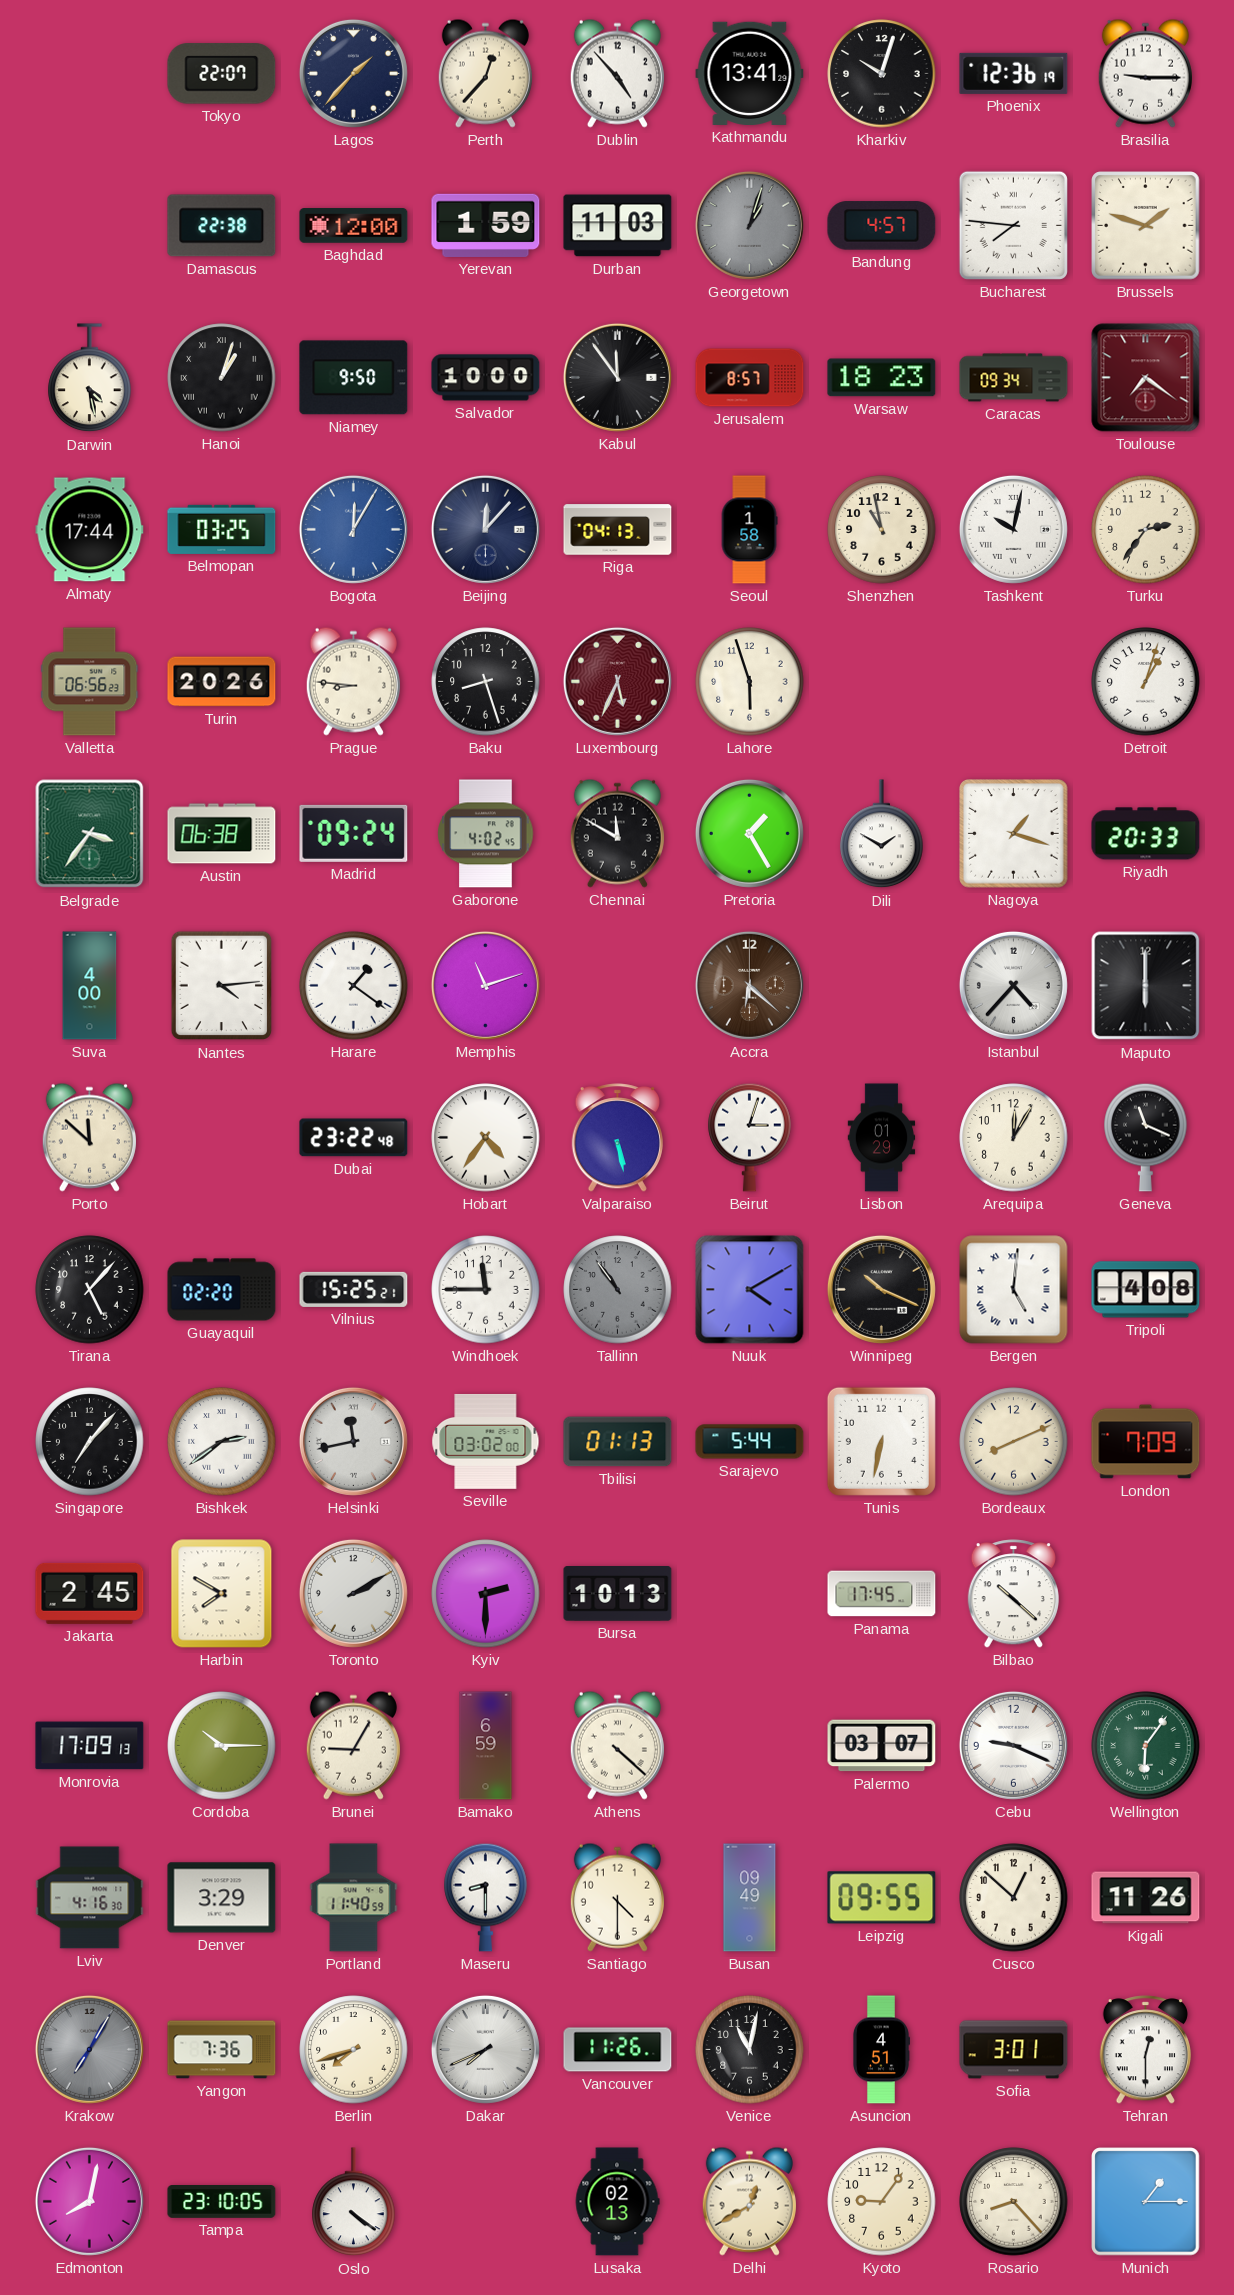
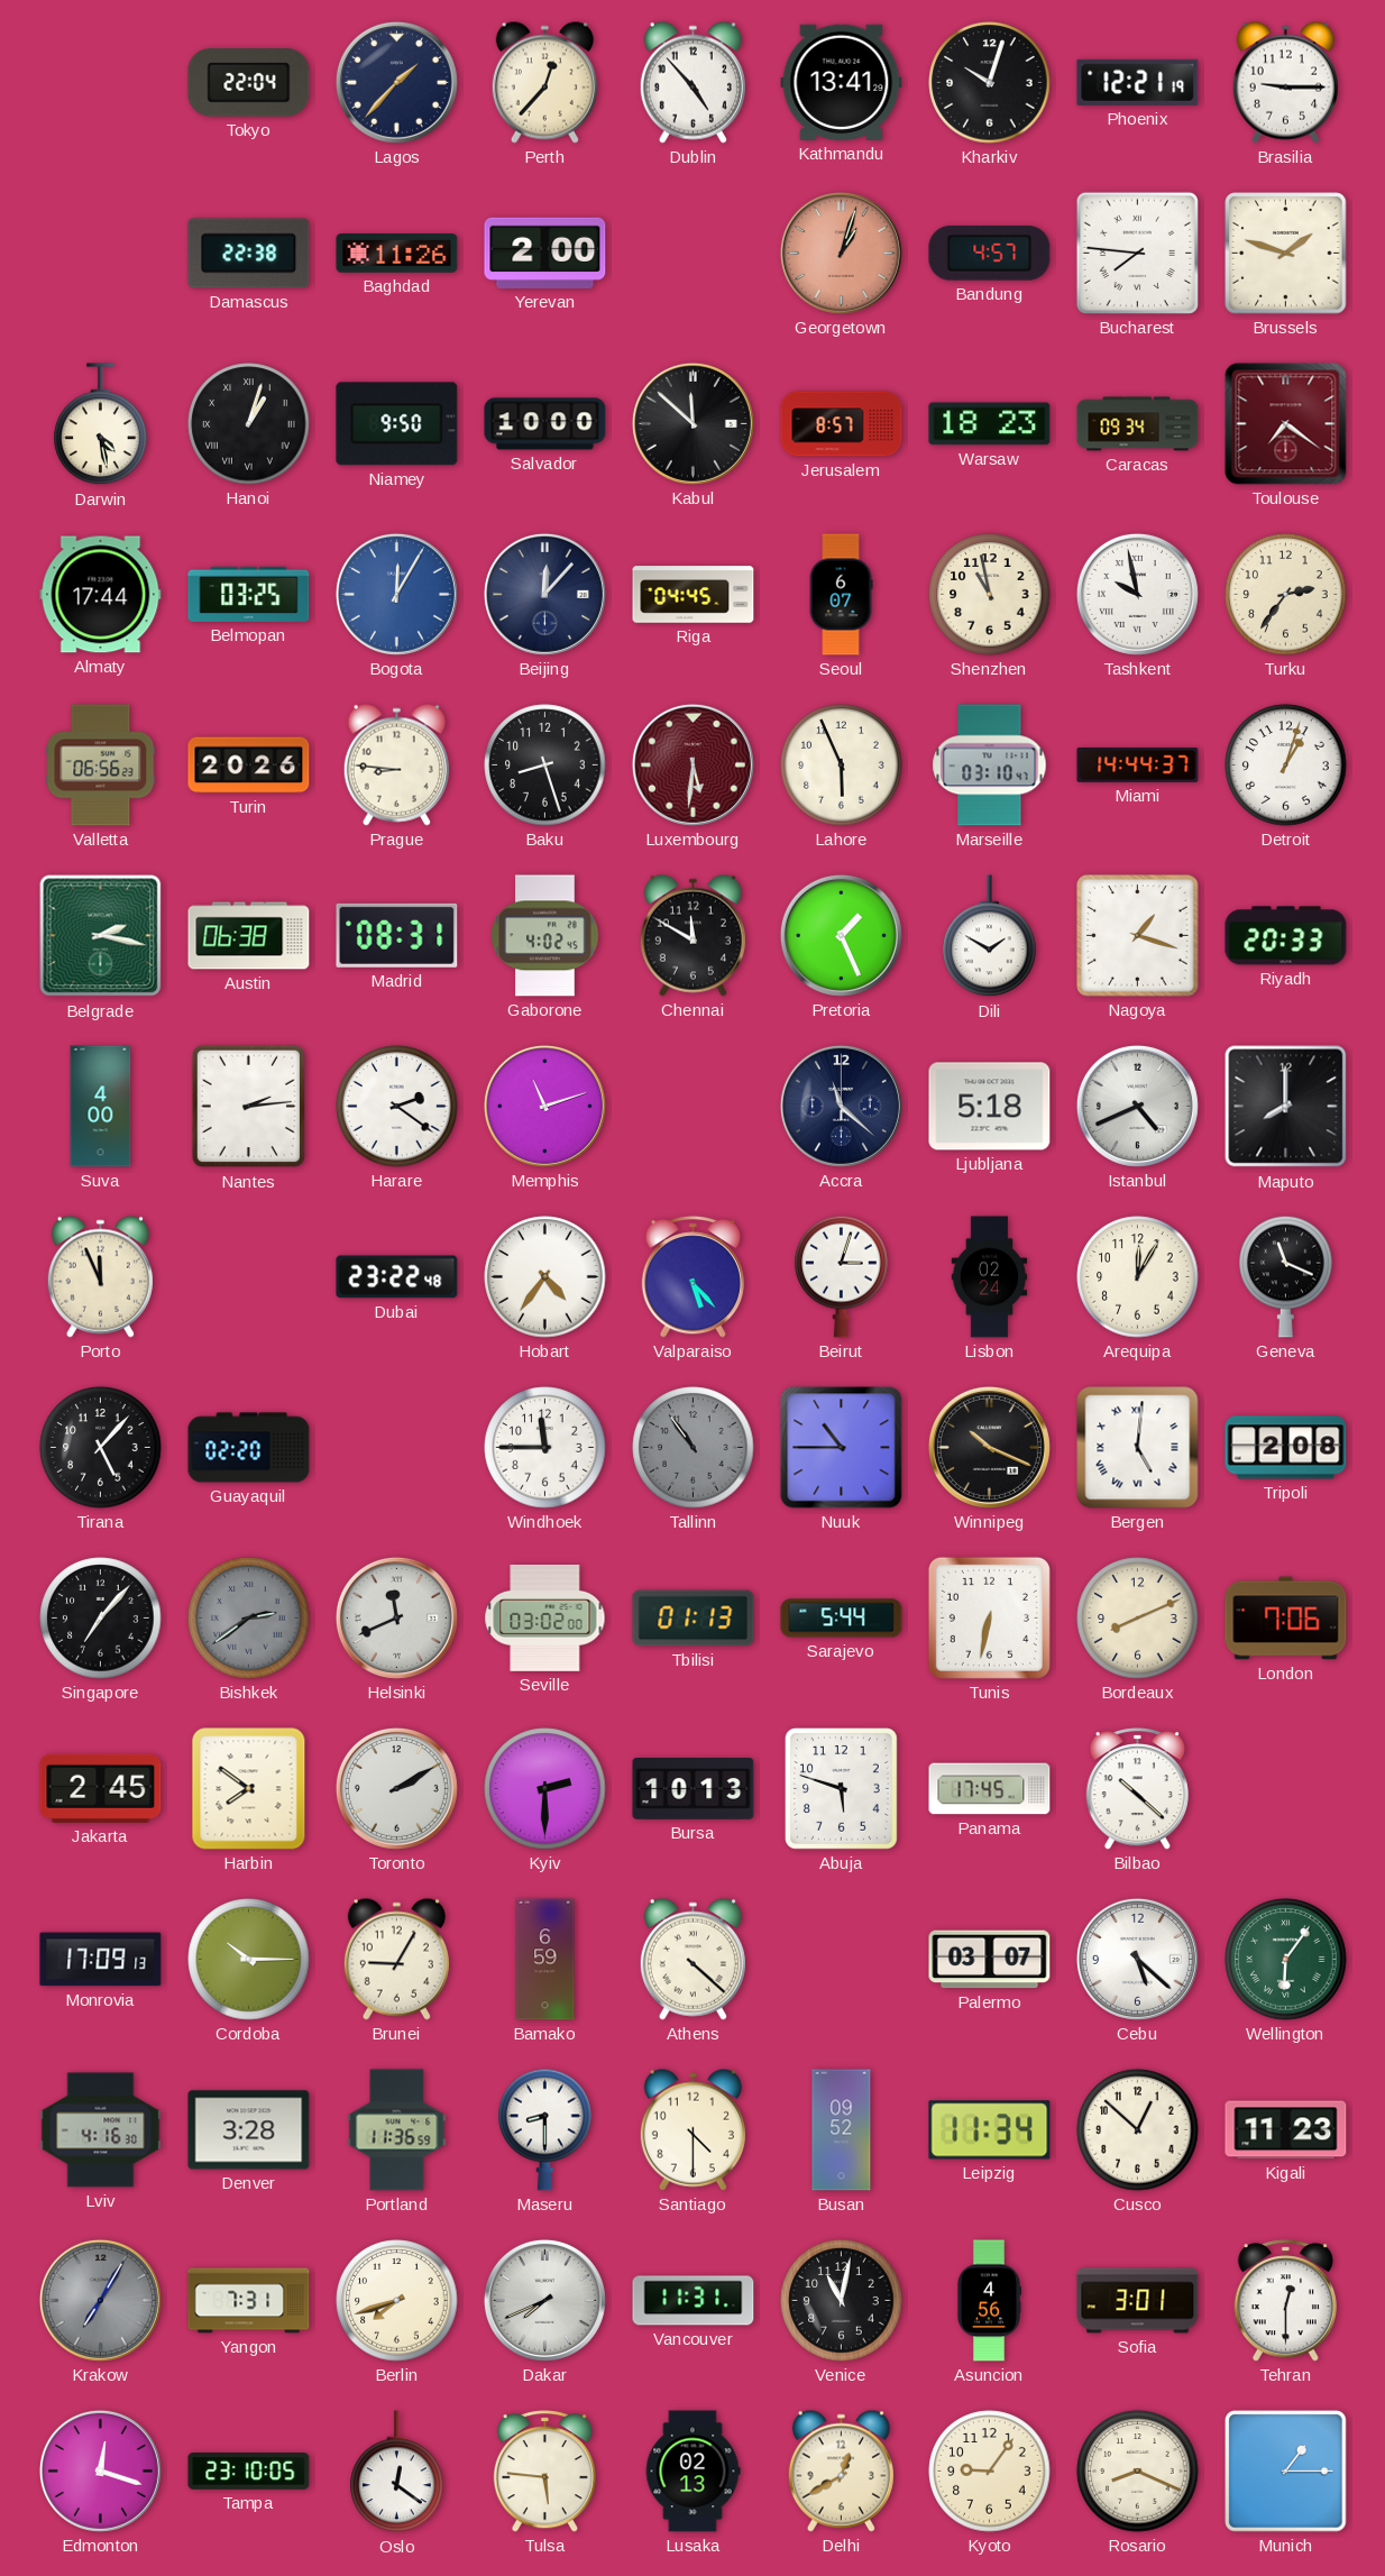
Tokyo: 22:07 -> 22:04
Phoenix: 12:36 -> 12:21
Baghdad: 12:00 -> 11:26
Yerevan: 1:59 -> 2:00
Durban: 11:03 -> none
Georgetown dial: grey -> salmon
Kabul: 11:54 -> 11:52
Riga: 04:13 -> 04:45
Seoul: 1:58 -> 6:07
Tashkent: 10:02 -> 9:58
Luxembourg: 5:34 -> 5:31
Lahore: 5:57 -> 5:56
Marseille: none -> 03:10
Miami: none -> 14:44
Belgrade: 3:36 -> 2:17
Madrid: 09:24 -> 08:31
Pretoria: 1:25 -> 1:26
Nantes: 4:14 -> 2:14
Harare: 1:21 -> 2:21
Accra: 6:22 -> 11:22
Accra dial: brown -> navy
Ljubljana: none -> 5:18
Istanbul: 4:37 -> 4:41
Maputo: 6:00 -> 8:00
Porto: 11:52 -> 11:56
Valparaiso: 5:28 -> 5:23
Lisbon: 01:29 -> 02:24
Vilnius: 15:25 -> none
Nuuk: 4:10 -> 10:45
Tripoli: 4:08 -> 2:08
Bishkek dial: white -> grey
Helsinki: 11:43 -> 11:41
London: 7:09 -> 7:06
Harbin: 7:50 -> 7:51
Abuja: none -> 5:48
Cebu: 9:19 -> 5:22
Denver: 3:29 -> 3:28
Portland: 11:40 -> 11:36
Busan: 09:49 -> 09:52
Leipzig: 09:55 -> 11:34
Kigali: 11:26 -> 11:23
Yangon: 7:36 -> 7:31
Vancouver: 11:26 -> 11:31
Asuncion: 4:51 -> 4:56
Edmonton: 8:02 -> 12:18
Oslo: 4:21 -> 12:21
Tulsa: none -> 5:46
Rosario: 8:23 -> 8:19
